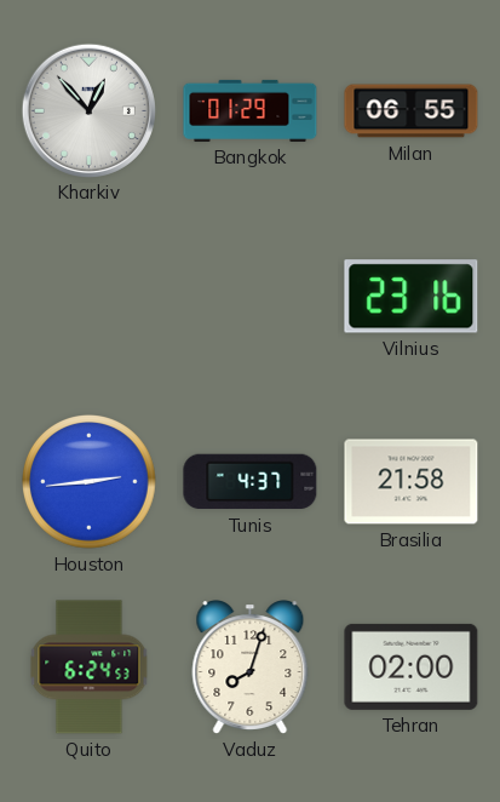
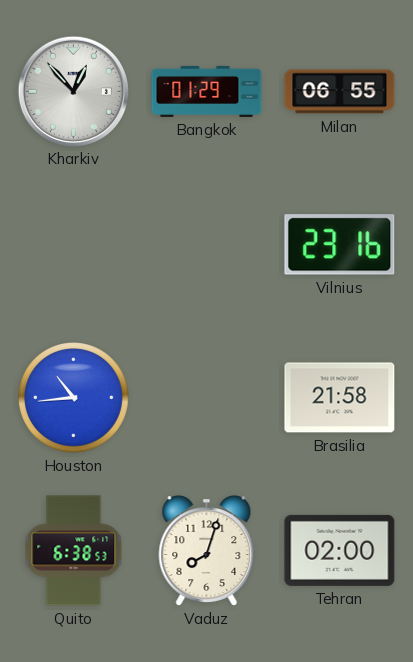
Houston: 2:44 -> 10:44
Tunis: 4:37 -> none
Quito: 6:24 -> 6:38
